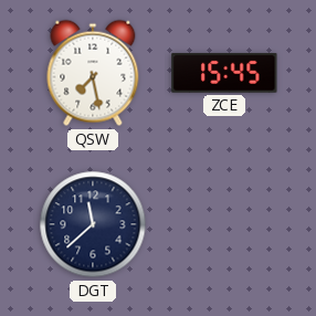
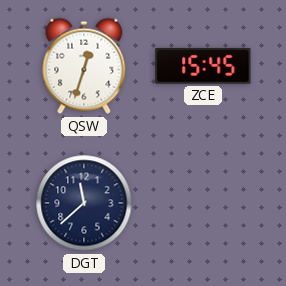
QSW: 7:28 -> 12:33
